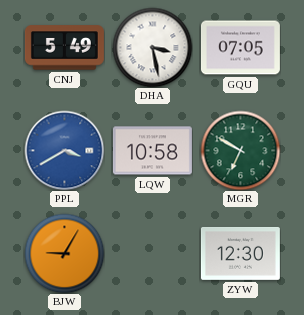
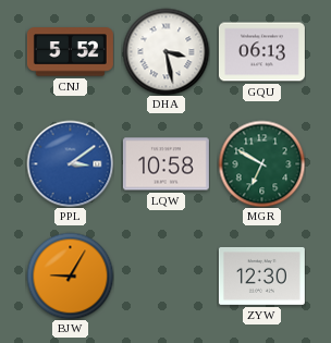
CNJ: 5:49 -> 5:52
GQU: 07:05 -> 06:13
PPL: 3:40 -> 3:09
